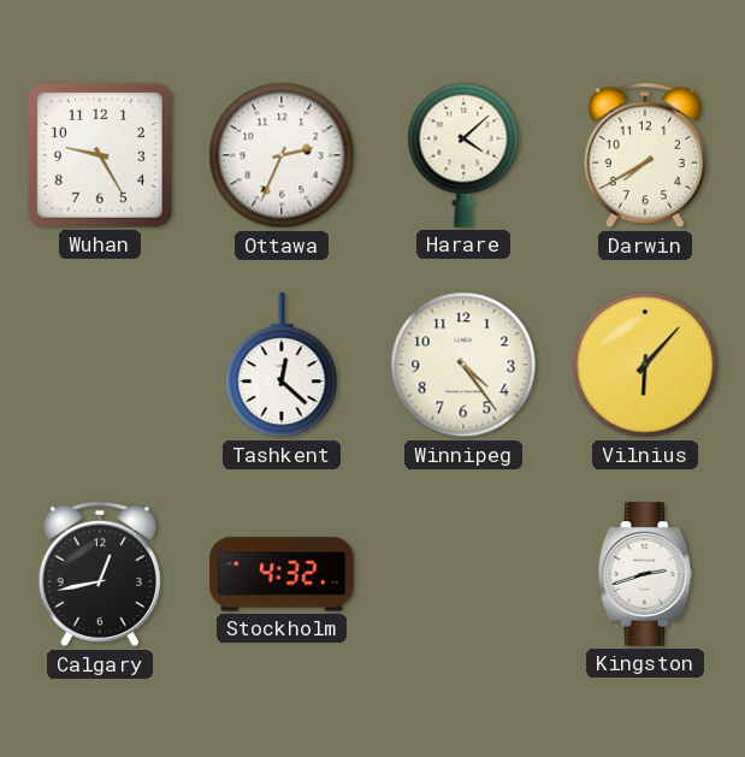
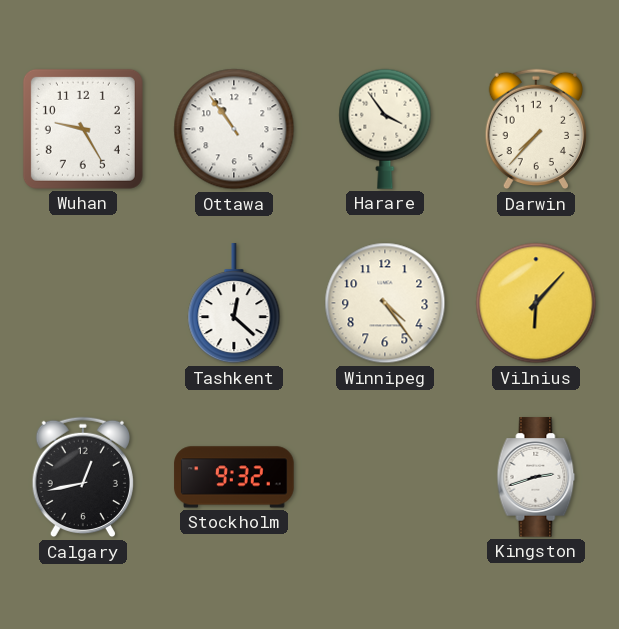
Ottawa: 2:34 -> 10:54
Harare: 4:08 -> 3:54
Darwin: 7:40 -> 7:37
Stockholm: 4:32 -> 9:32
